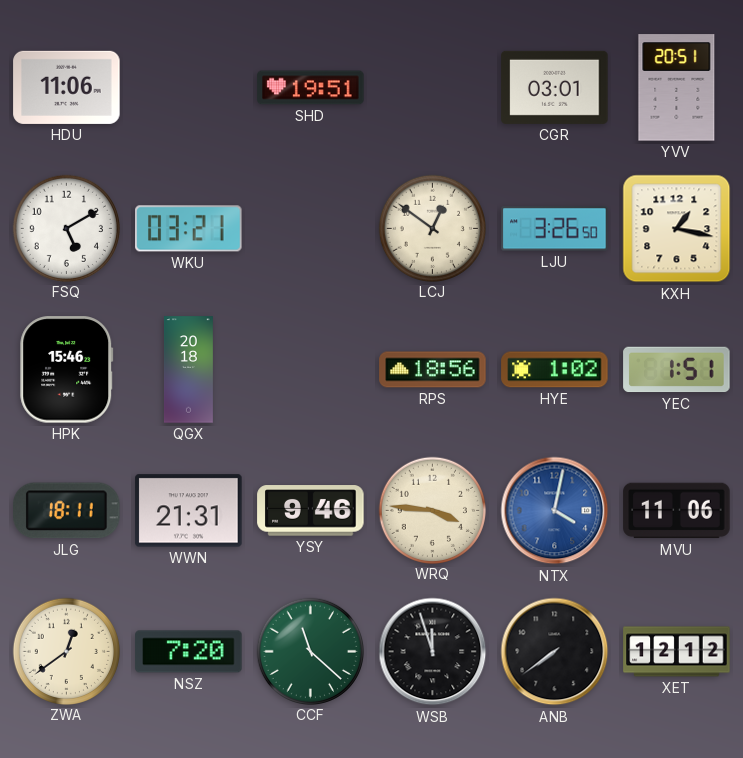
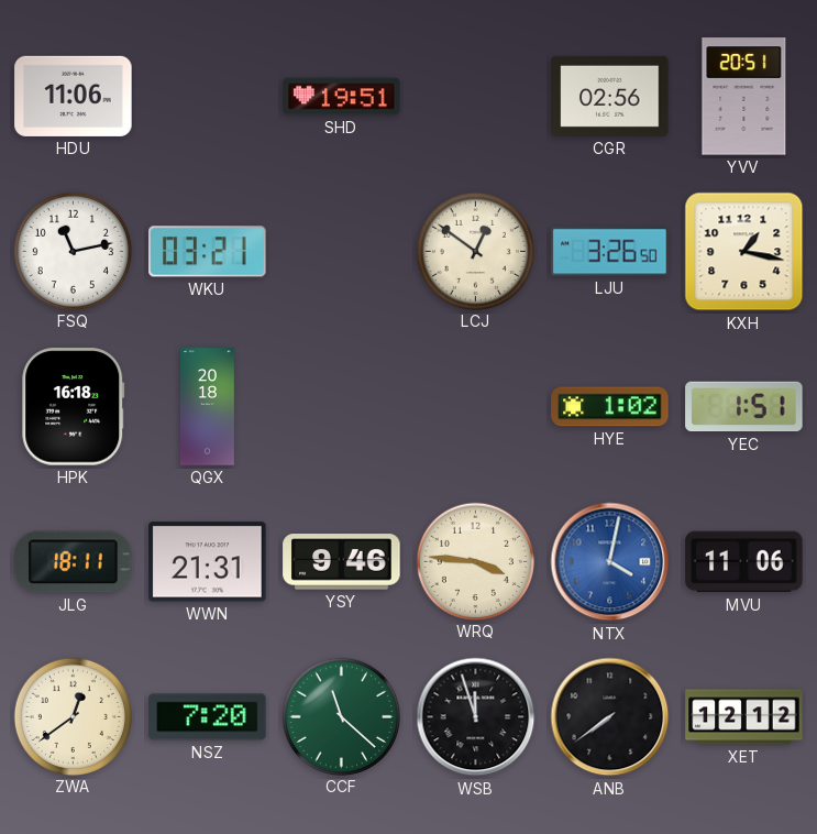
CGR: 03:01 -> 02:56
FSQ: 5:10 -> 11:13
HPK: 15:46 -> 16:18
RPS: 18:56 -> none
